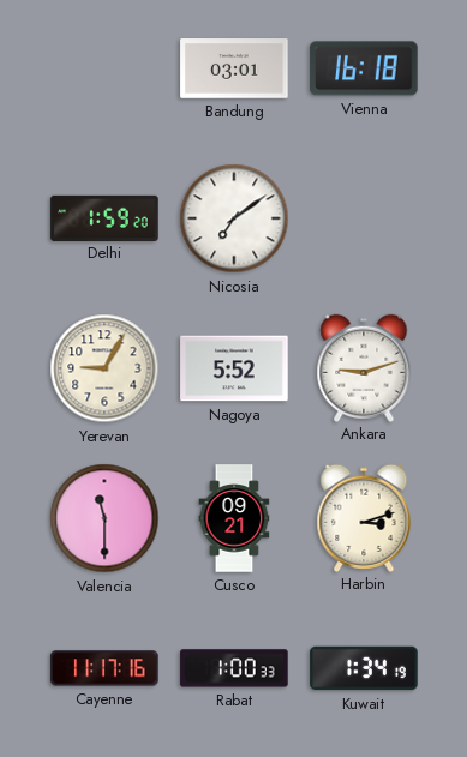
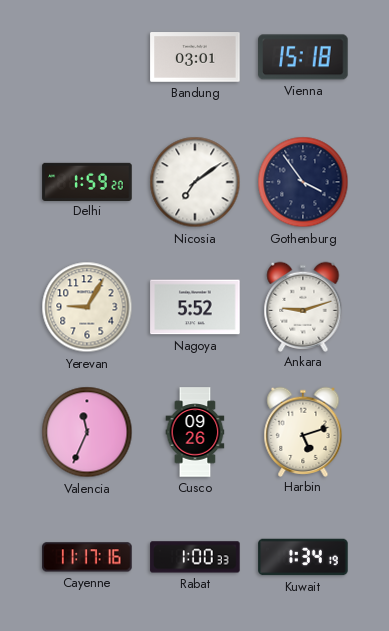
Vienna: 16:18 -> 15:18
Gothenburg: none -> 3:54
Valencia: 11:30 -> 11:34
Cusco: 09:21 -> 09:26
Harbin: 3:12 -> 5:12
